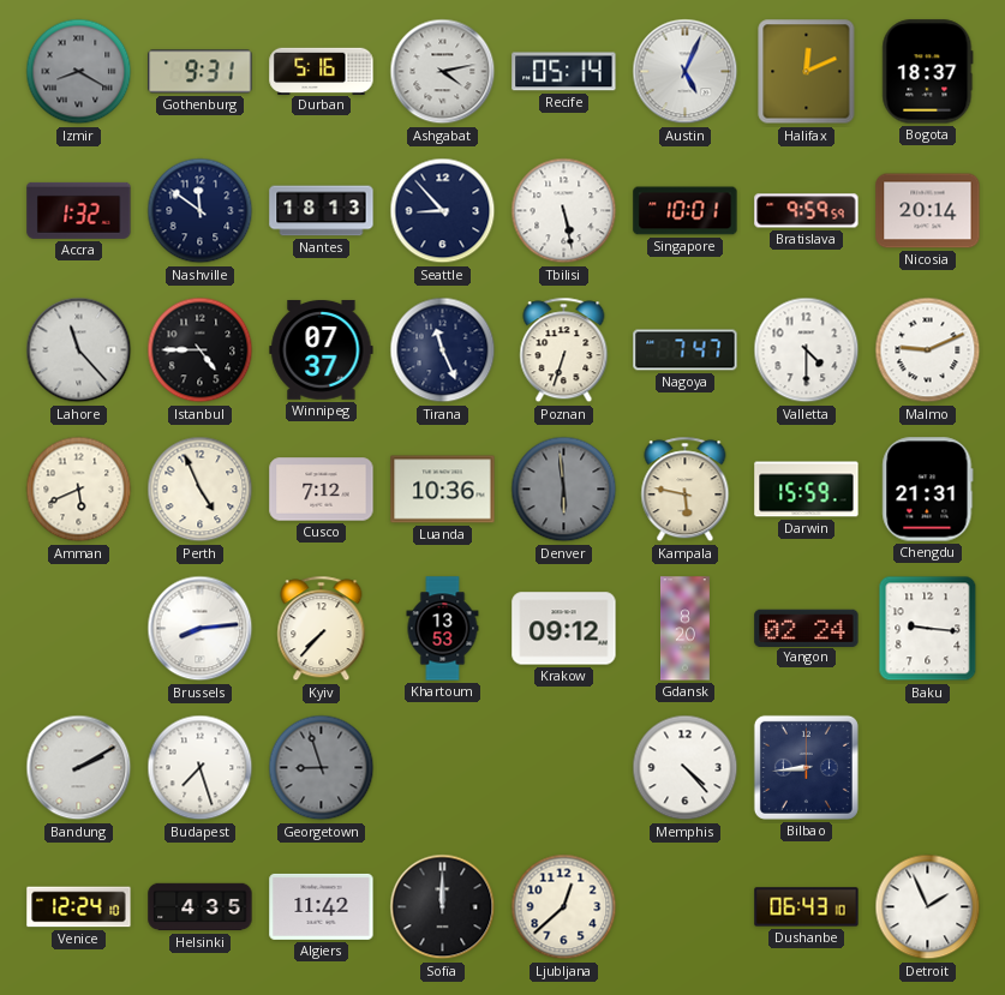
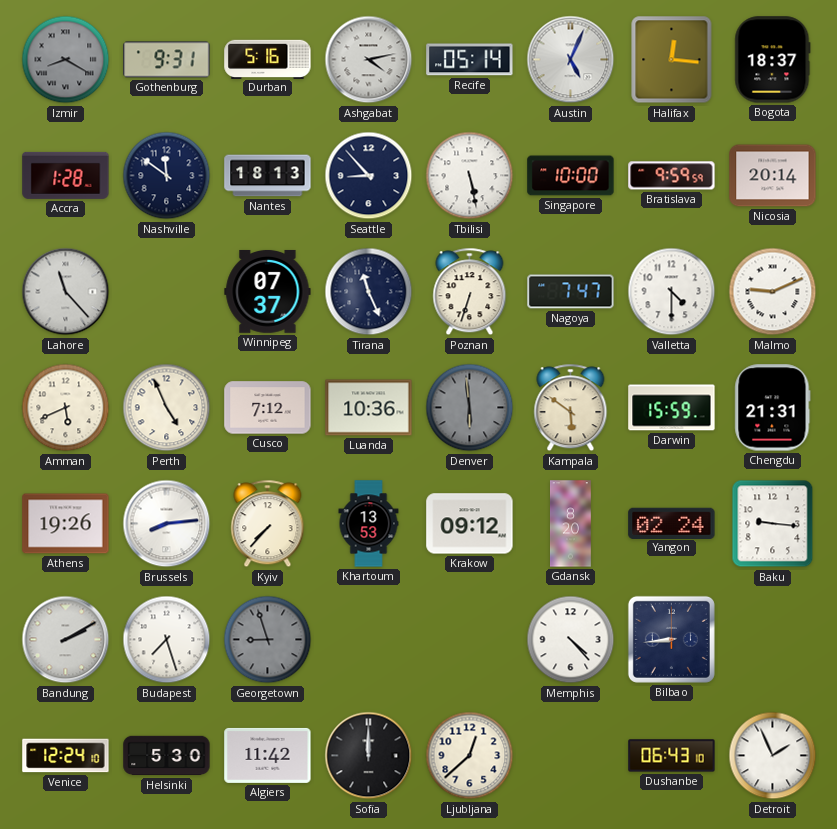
Halifax: 12:11 -> 12:16
Accra: 1:32 -> 1:28
Singapore: 10:01 -> 10:00
Istanbul: 4:45 -> none
Kampala: 5:47 -> 5:51
Athens: none -> 19:26
Helsinki: 4:35 -> 5:30
